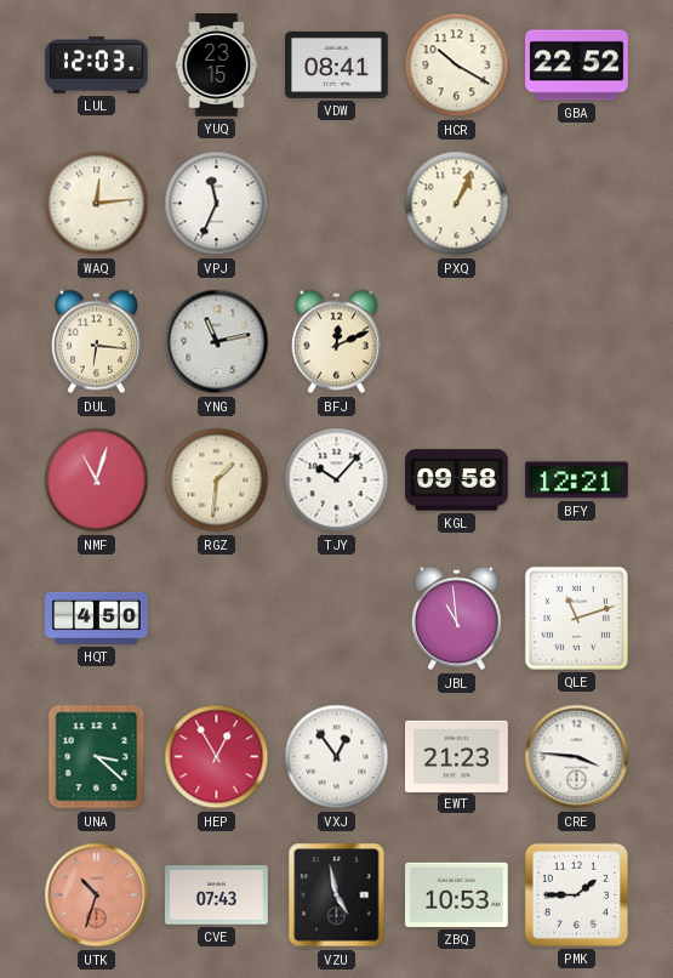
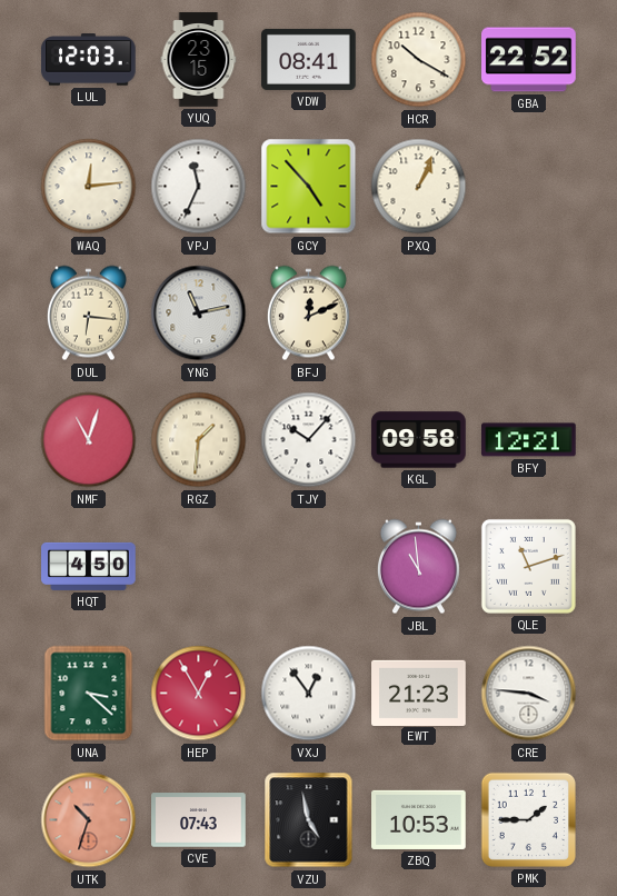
GCY: none -> 4:53
